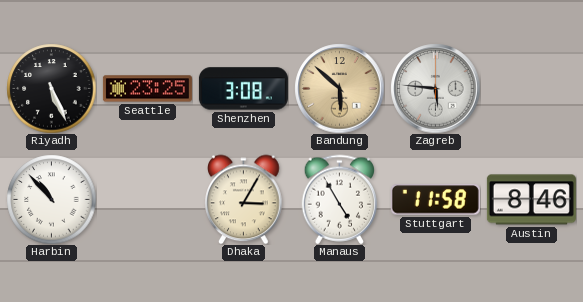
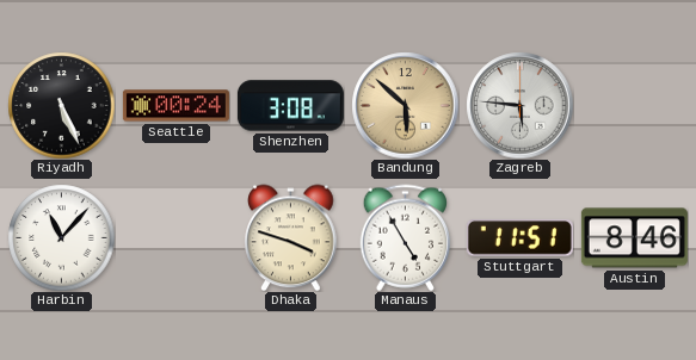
Seattle: 23:25 -> 00:24
Harbin: 10:53 -> 11:07
Dhaka: 3:05 -> 3:48
Stuttgart: 11:58 -> 11:51
